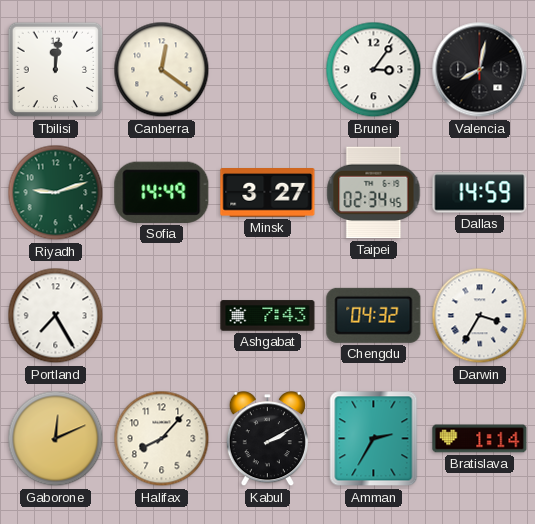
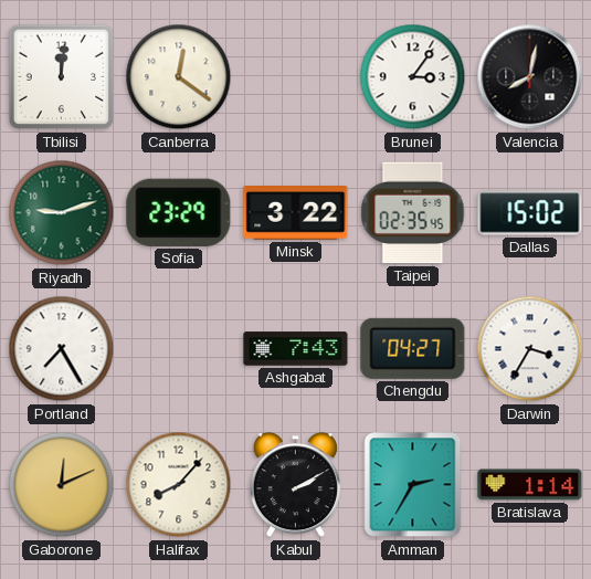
Sofia: 14:49 -> 23:29
Minsk: 3:27 -> 3:22
Taipei: 02:34 -> 02:35
Dallas: 14:59 -> 15:02
Chengdu: 04:32 -> 04:27
